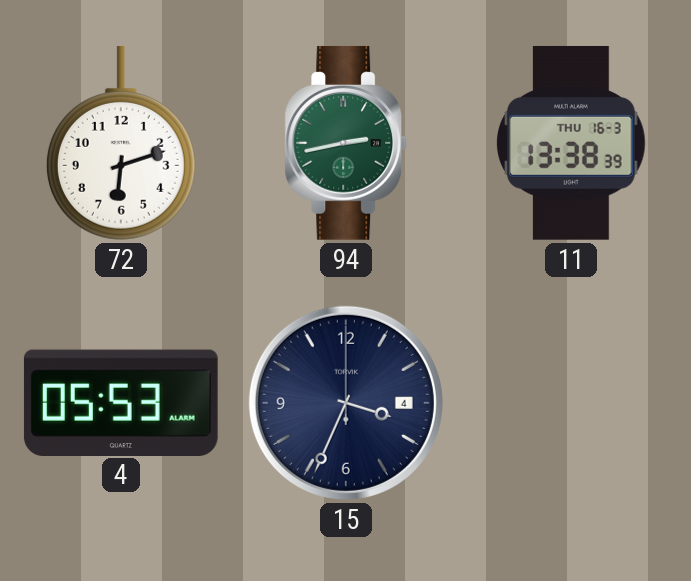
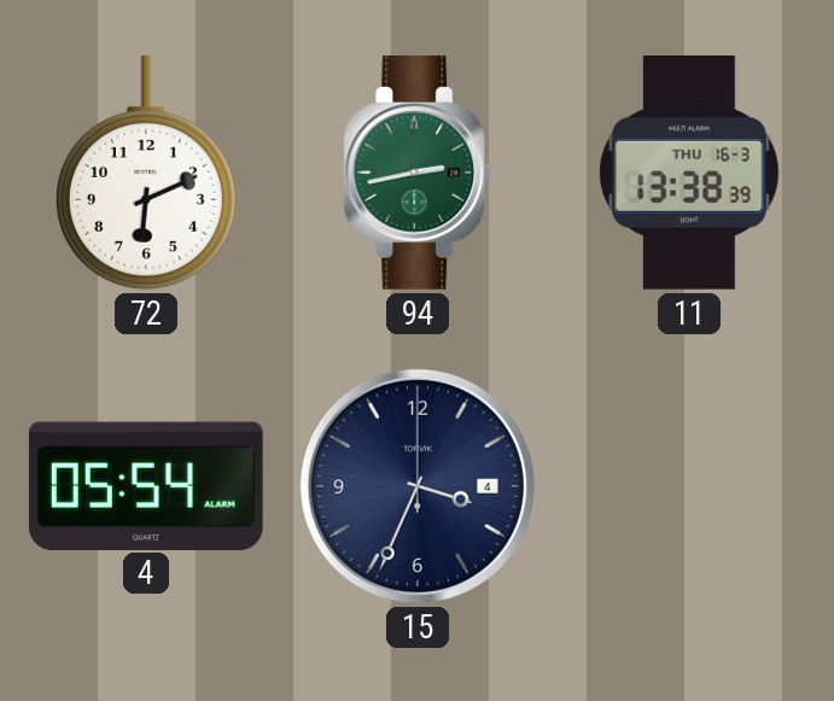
72: 6:12 -> 6:11
4: 05:53 -> 05:54
